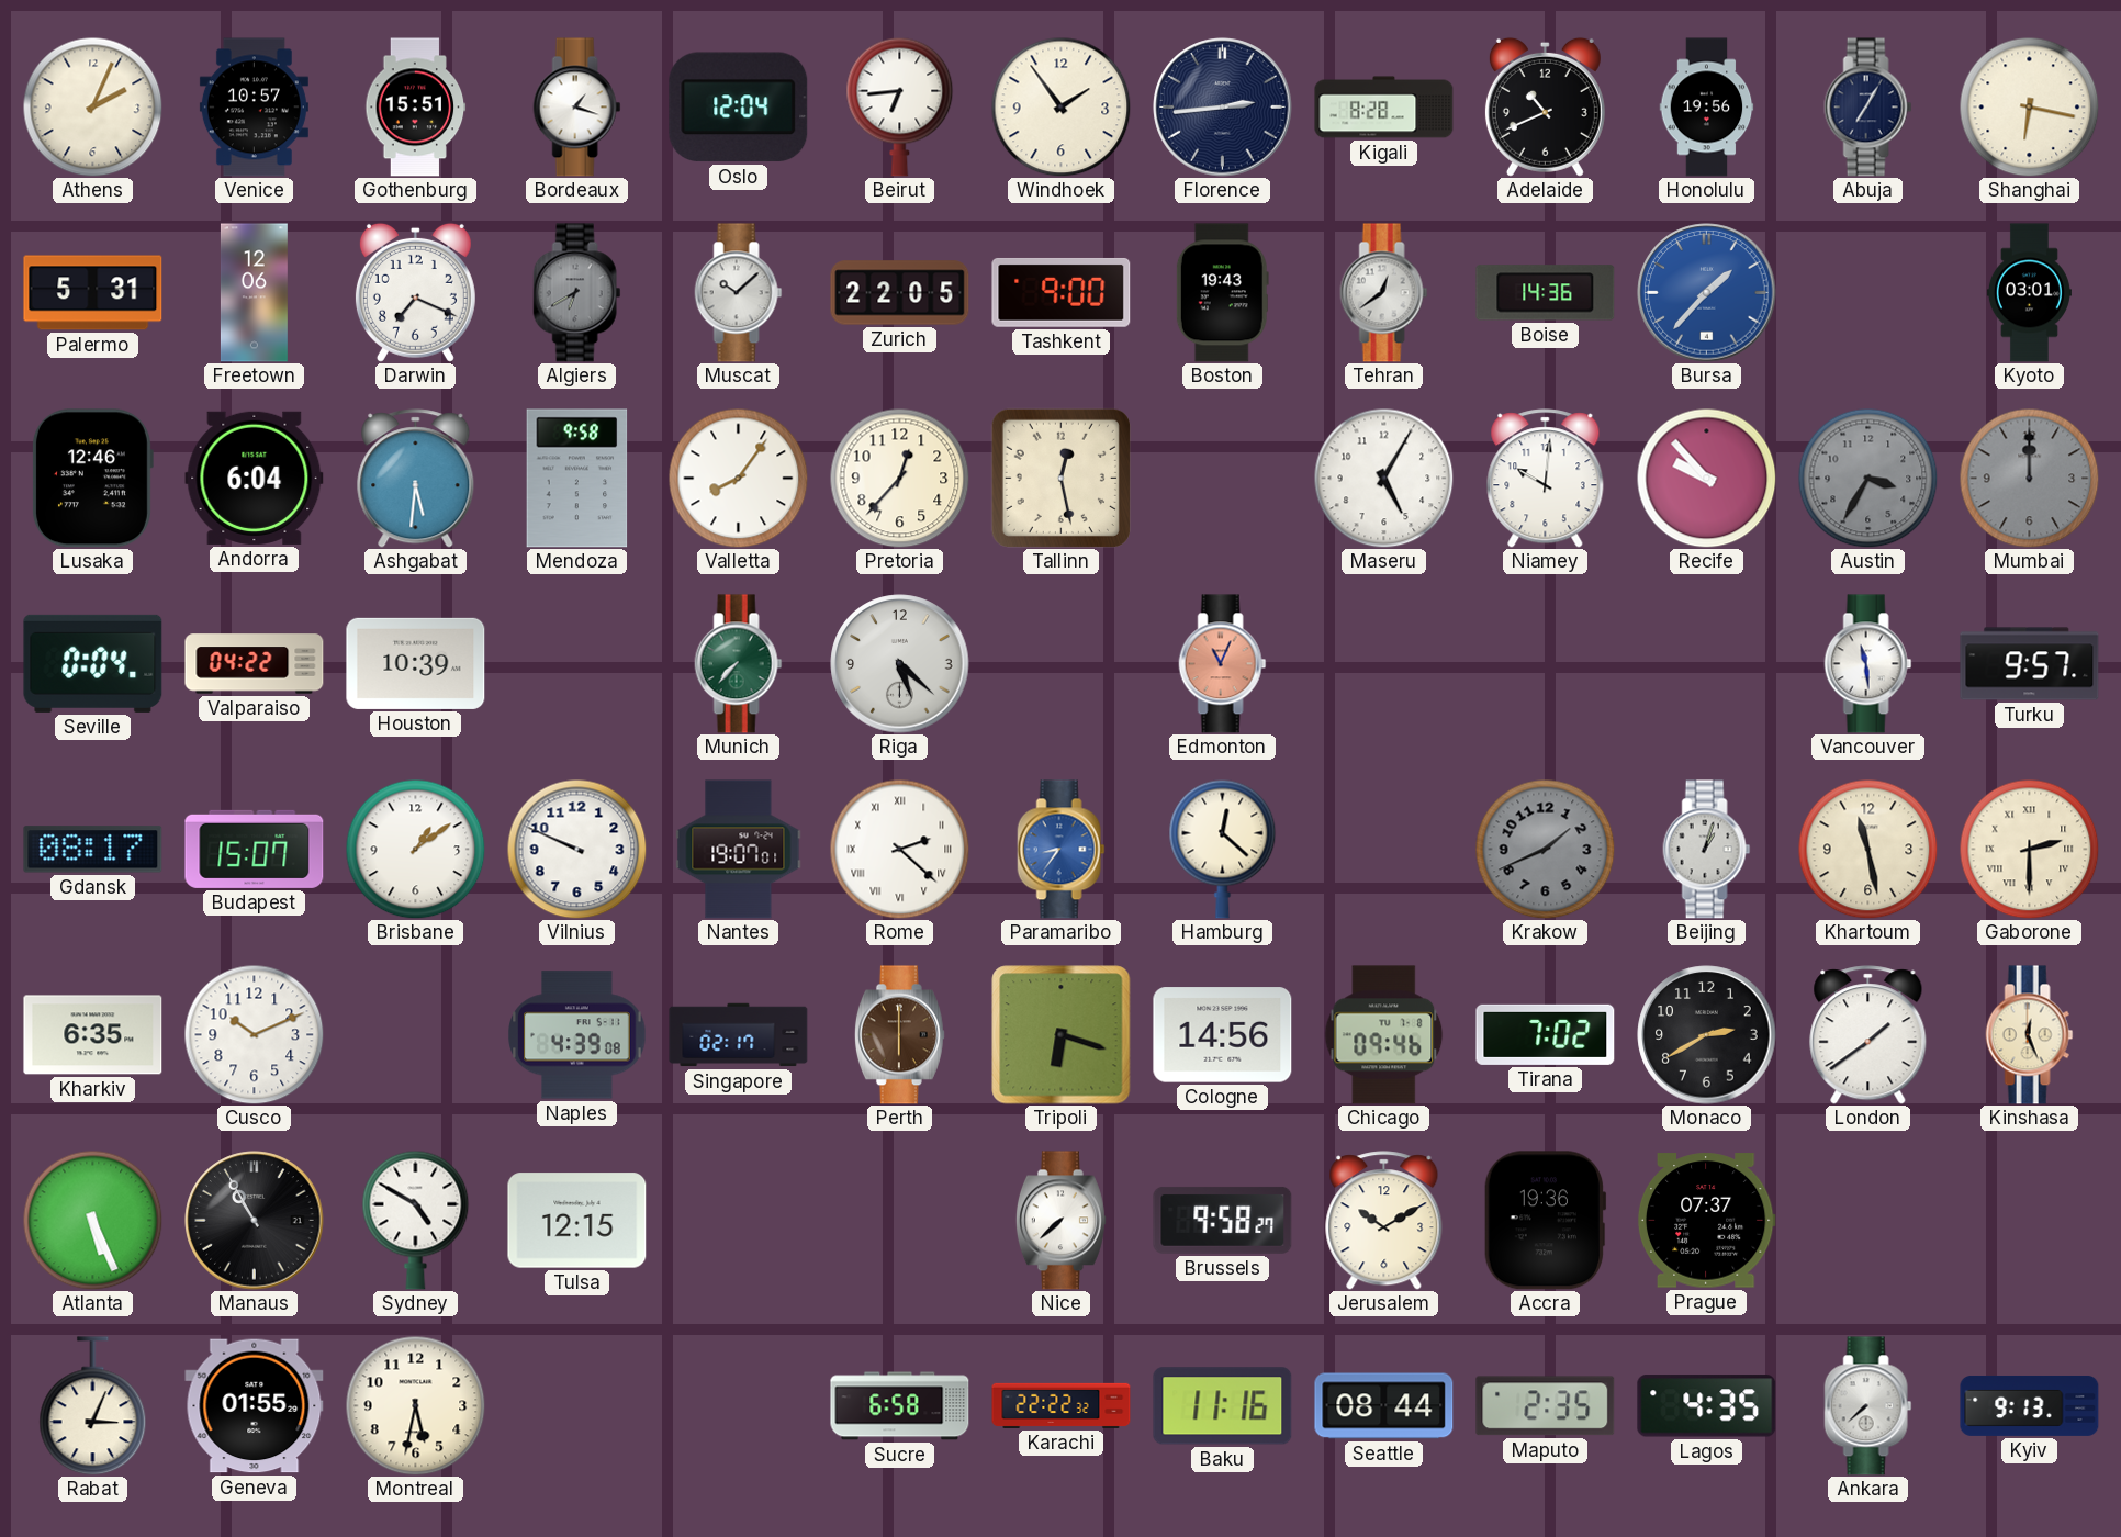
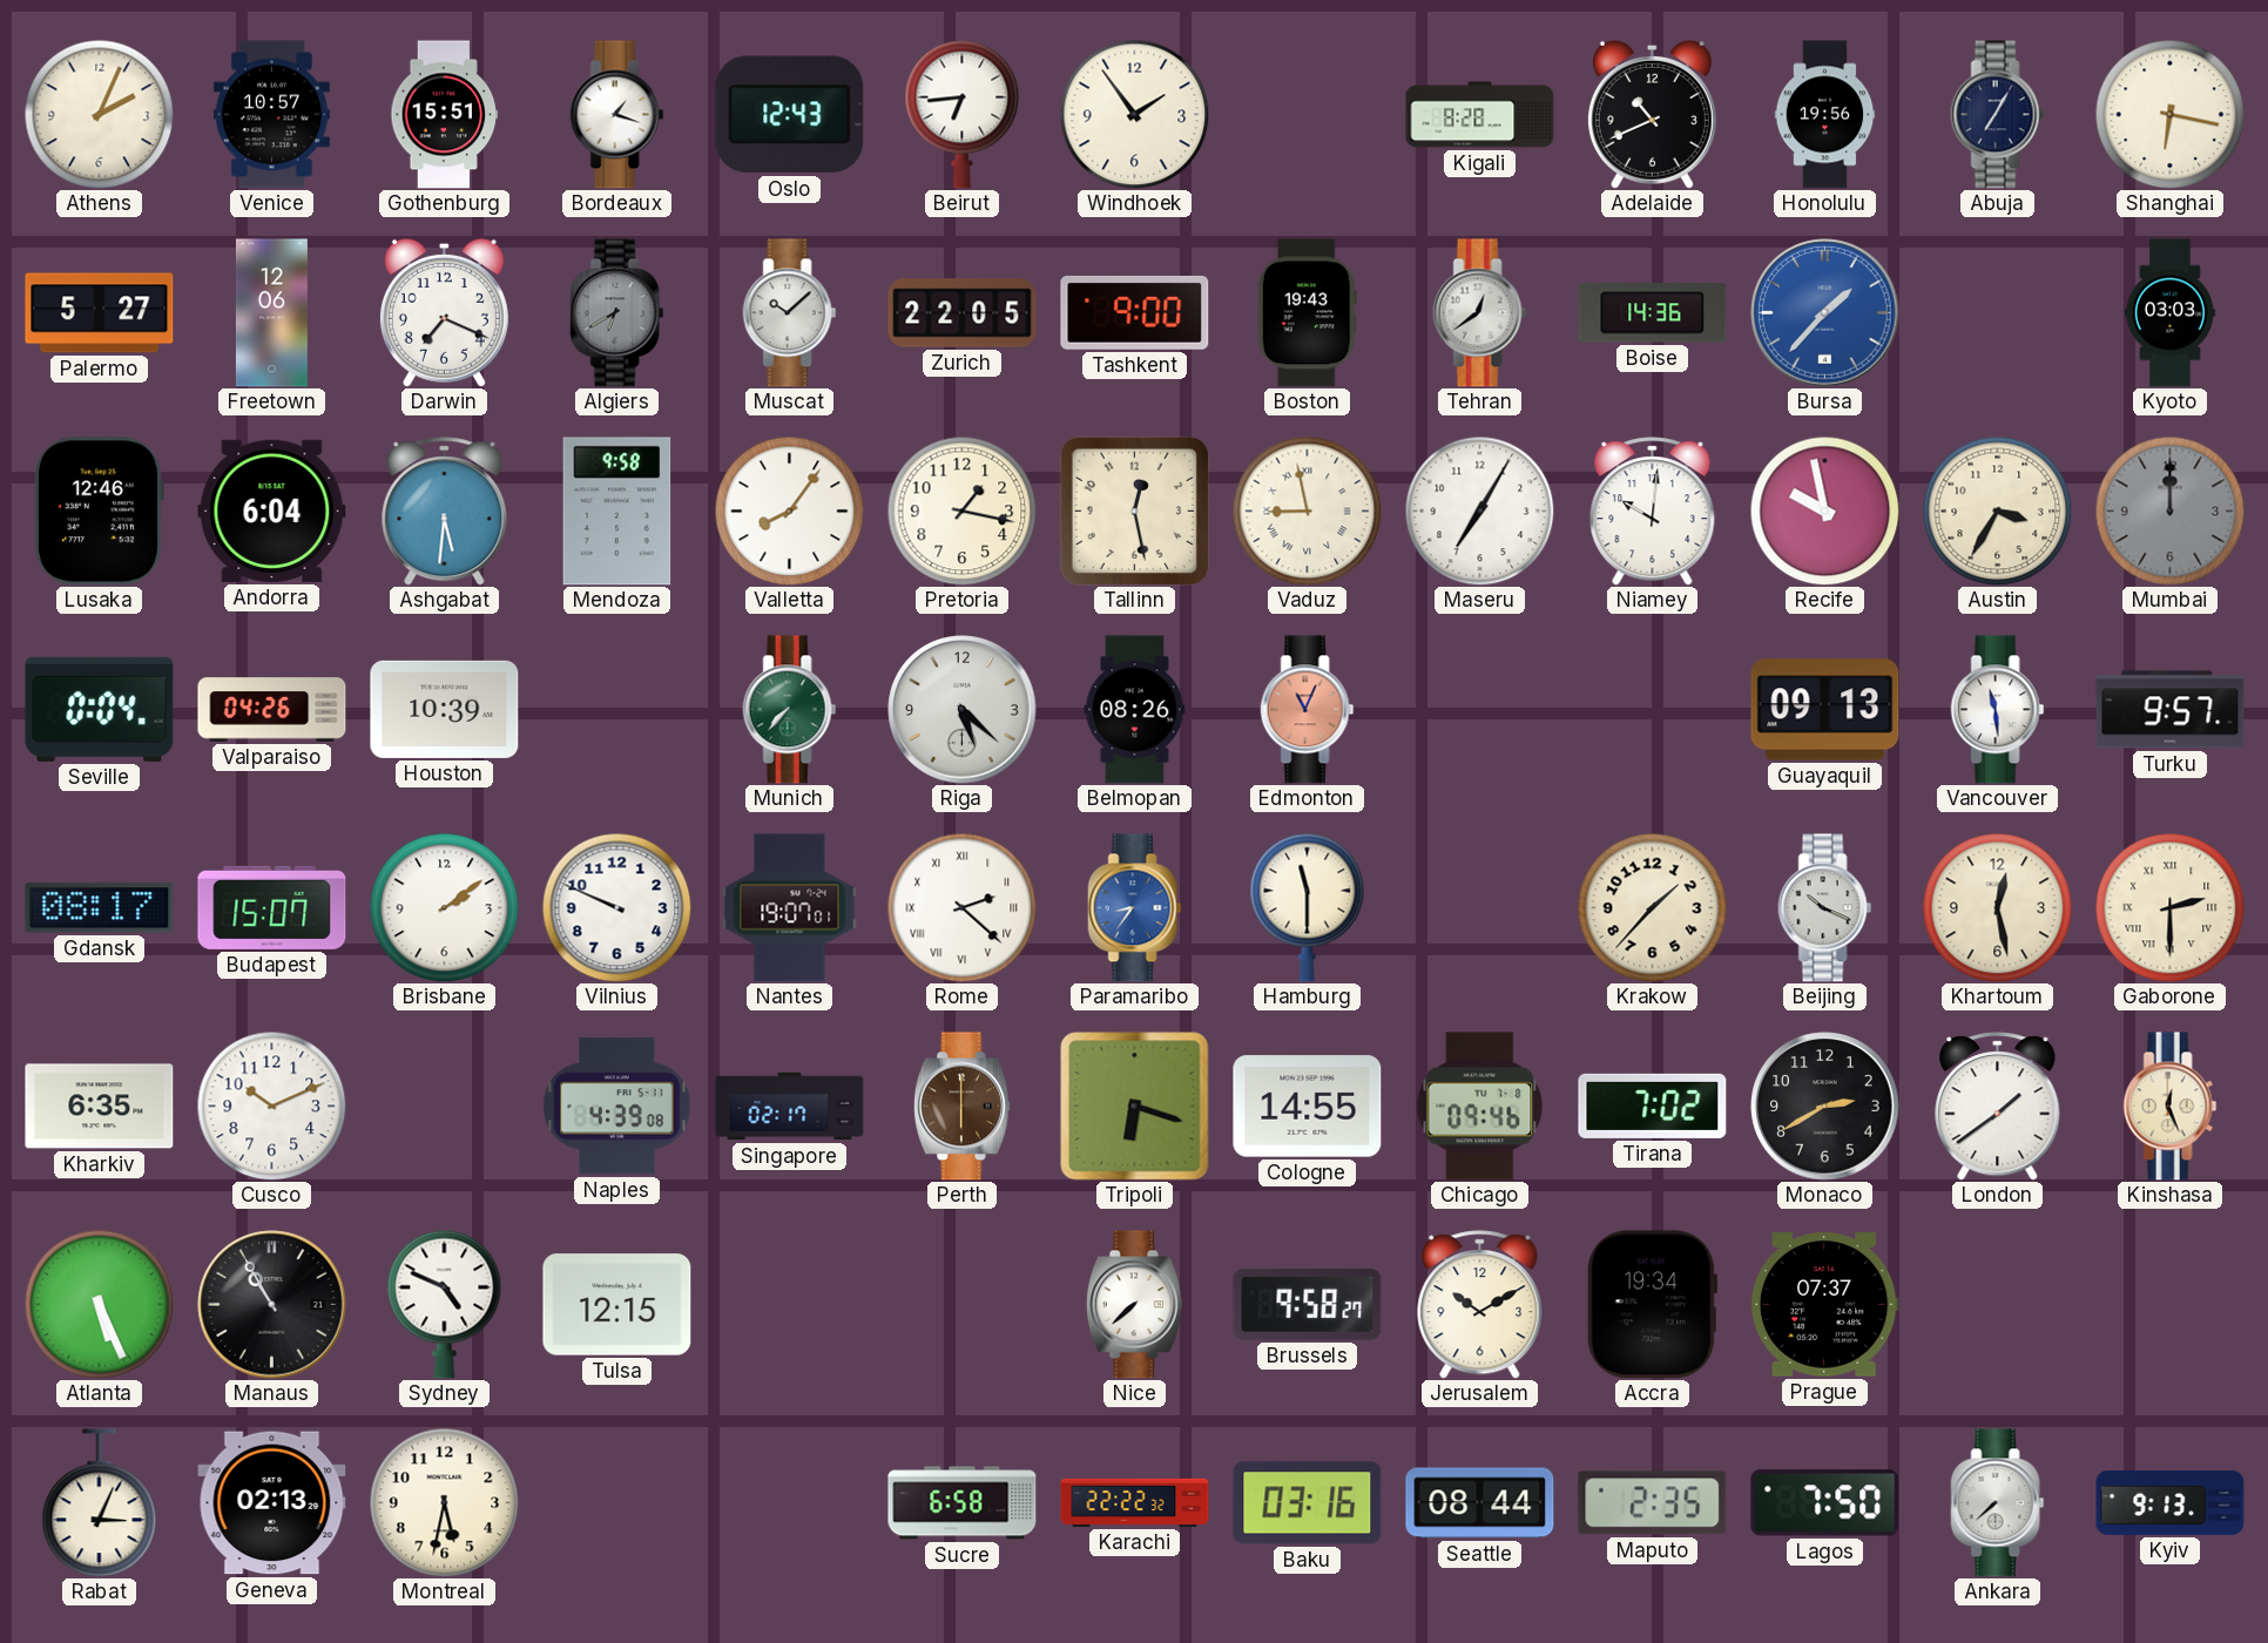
Oslo: 12:04 -> 12:43
Florence: 2:44 -> none
Palermo: 5:31 -> 5:27
Kyoto: 03:01 -> 03:03
Pretoria: 12:37 -> 1:17
Vaduz: none -> 8:58
Maseru: 5:05 -> 7:05
Recife: 9:53 -> 9:58
Austin dial: grey -> cream
Valparaiso: 04:22 -> 04:26
Belmopan: none -> 08:26
Guayaquil: none -> 09:13
Brisbane: 1:09 -> 2:09
Hamburg: 12:22 -> 11:30
Krakow: 1:41 -> 1:37
Krakow dial: grey -> cream
Beijing: 1:03 -> 10:19
Khartoum: 11:28 -> 12:28
Cologne: 14:56 -> 14:55
Sydney: 4:50 -> 4:49
Accra: 19:36 -> 19:34
Geneva: 01:55 -> 02:13
Baku: 11:16 -> 03:16
Lagos: 4:35 -> 7:50
